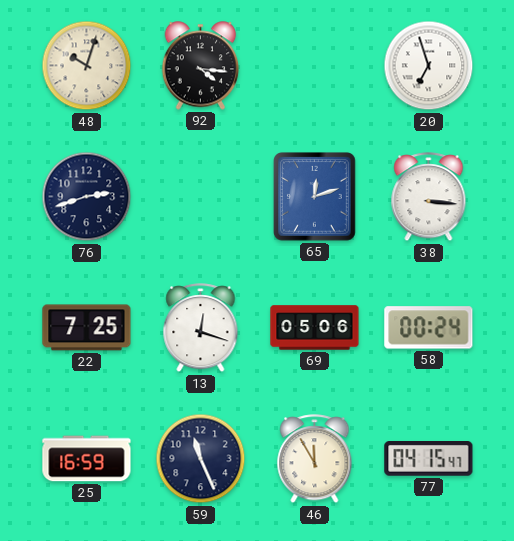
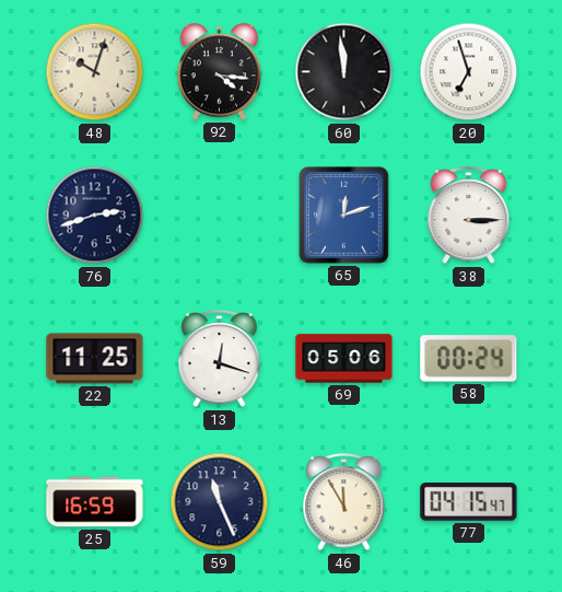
60: none -> 11:59
38: 3:16 -> 3:15
22: 7:25 -> 11:25
